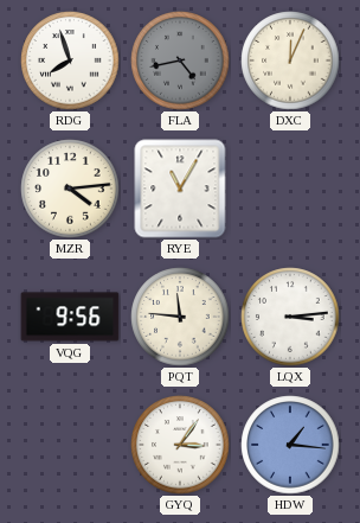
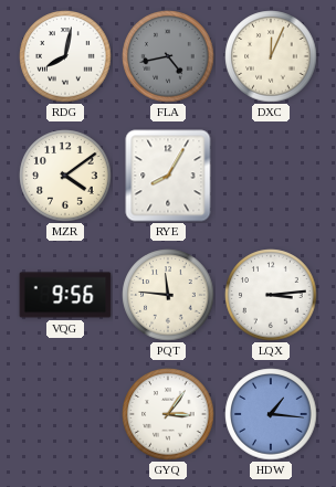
RDG: 7:57 -> 8:02
MZR: 4:14 -> 4:09
RYE: 11:05 -> 8:05
